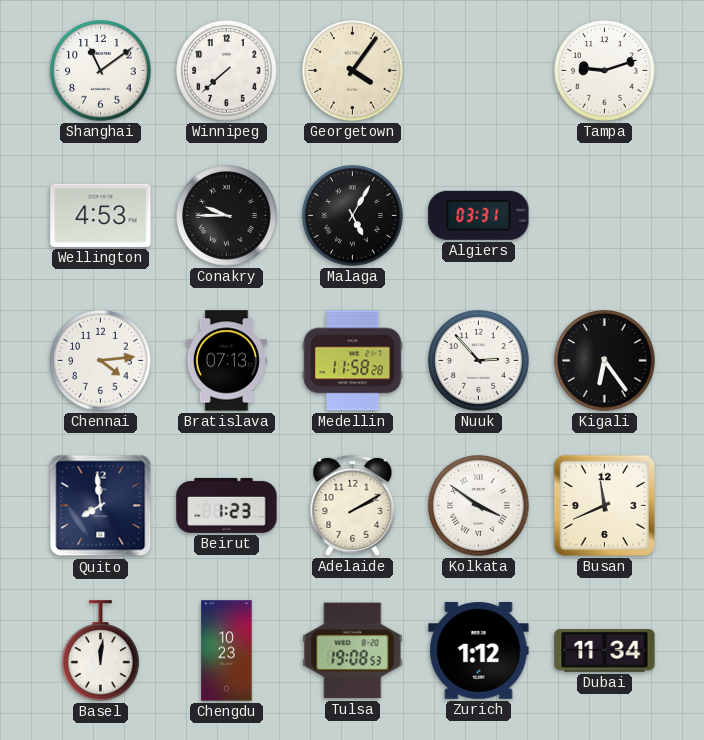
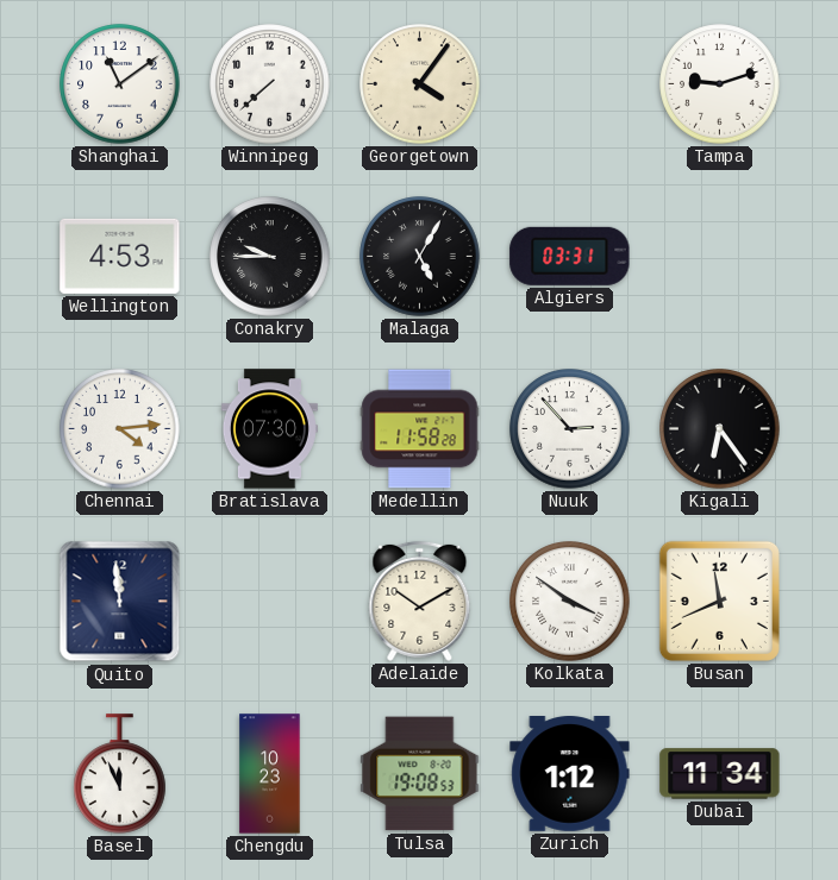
Bratislava: 07:13 -> 07:30
Quito: 7:59 -> 11:59
Beirut: 1:23 -> none
Adelaide: 2:10 -> 10:10
Basel: 12:01 -> 11:56
